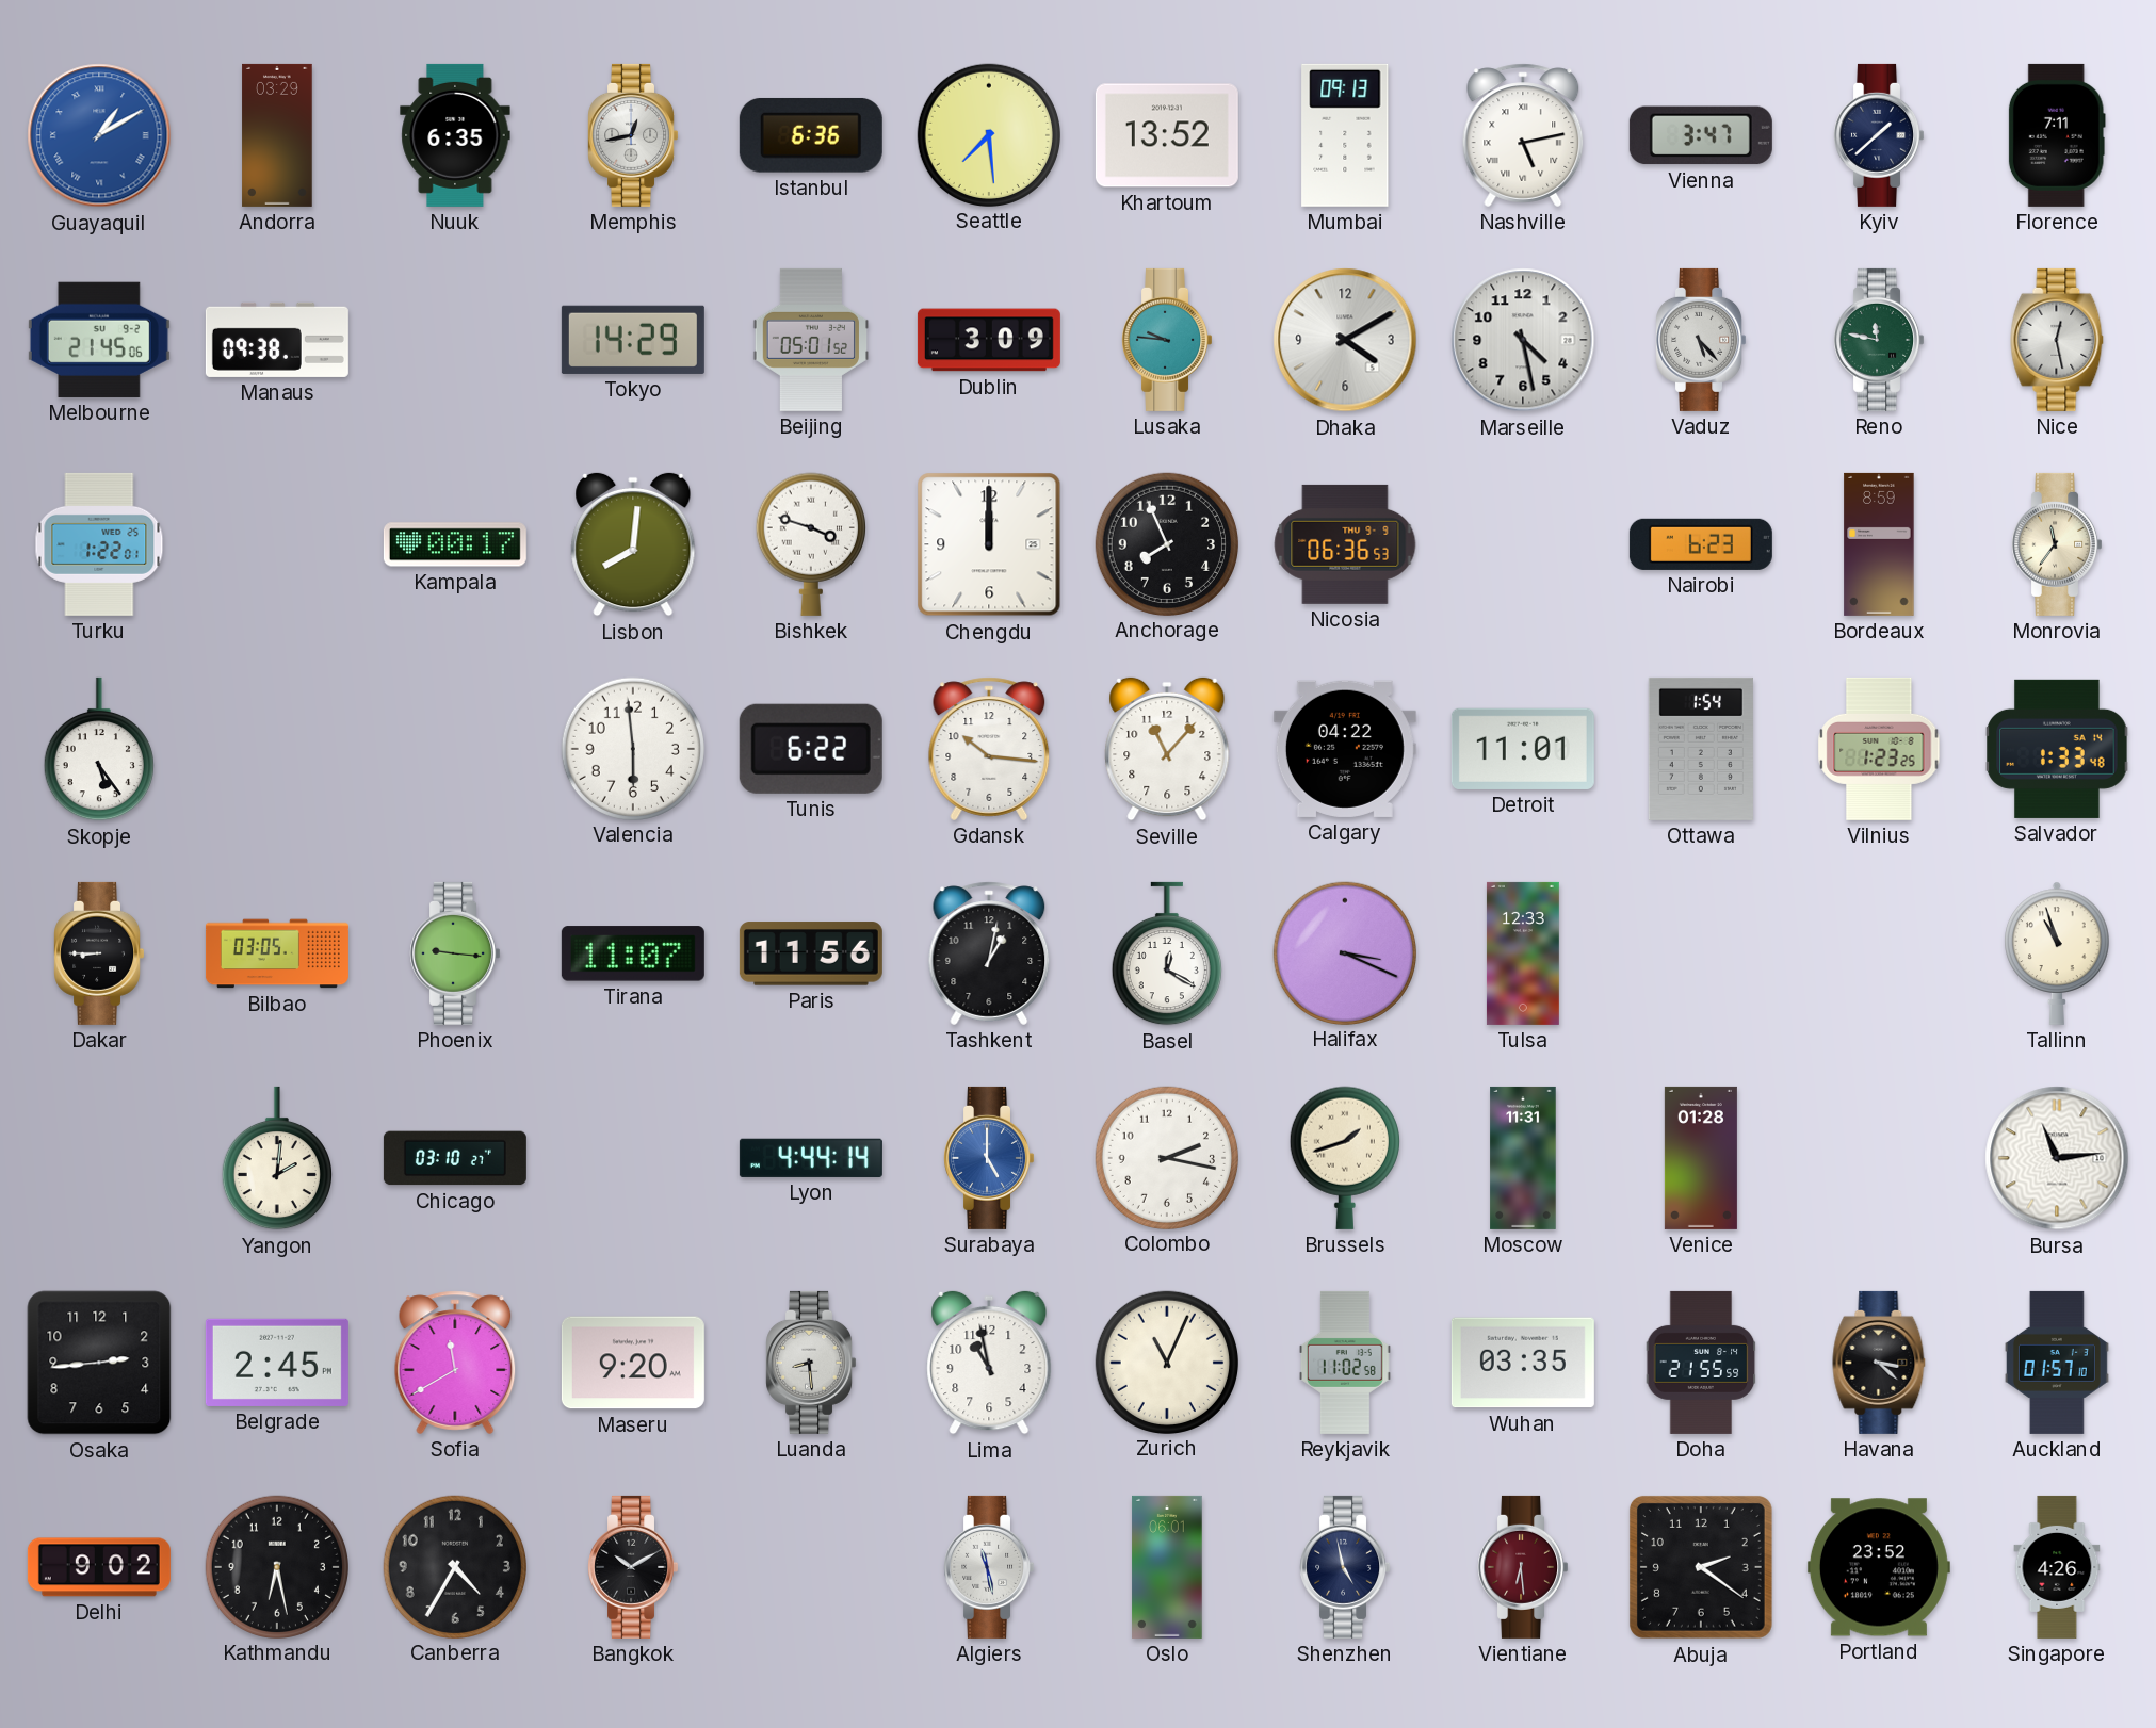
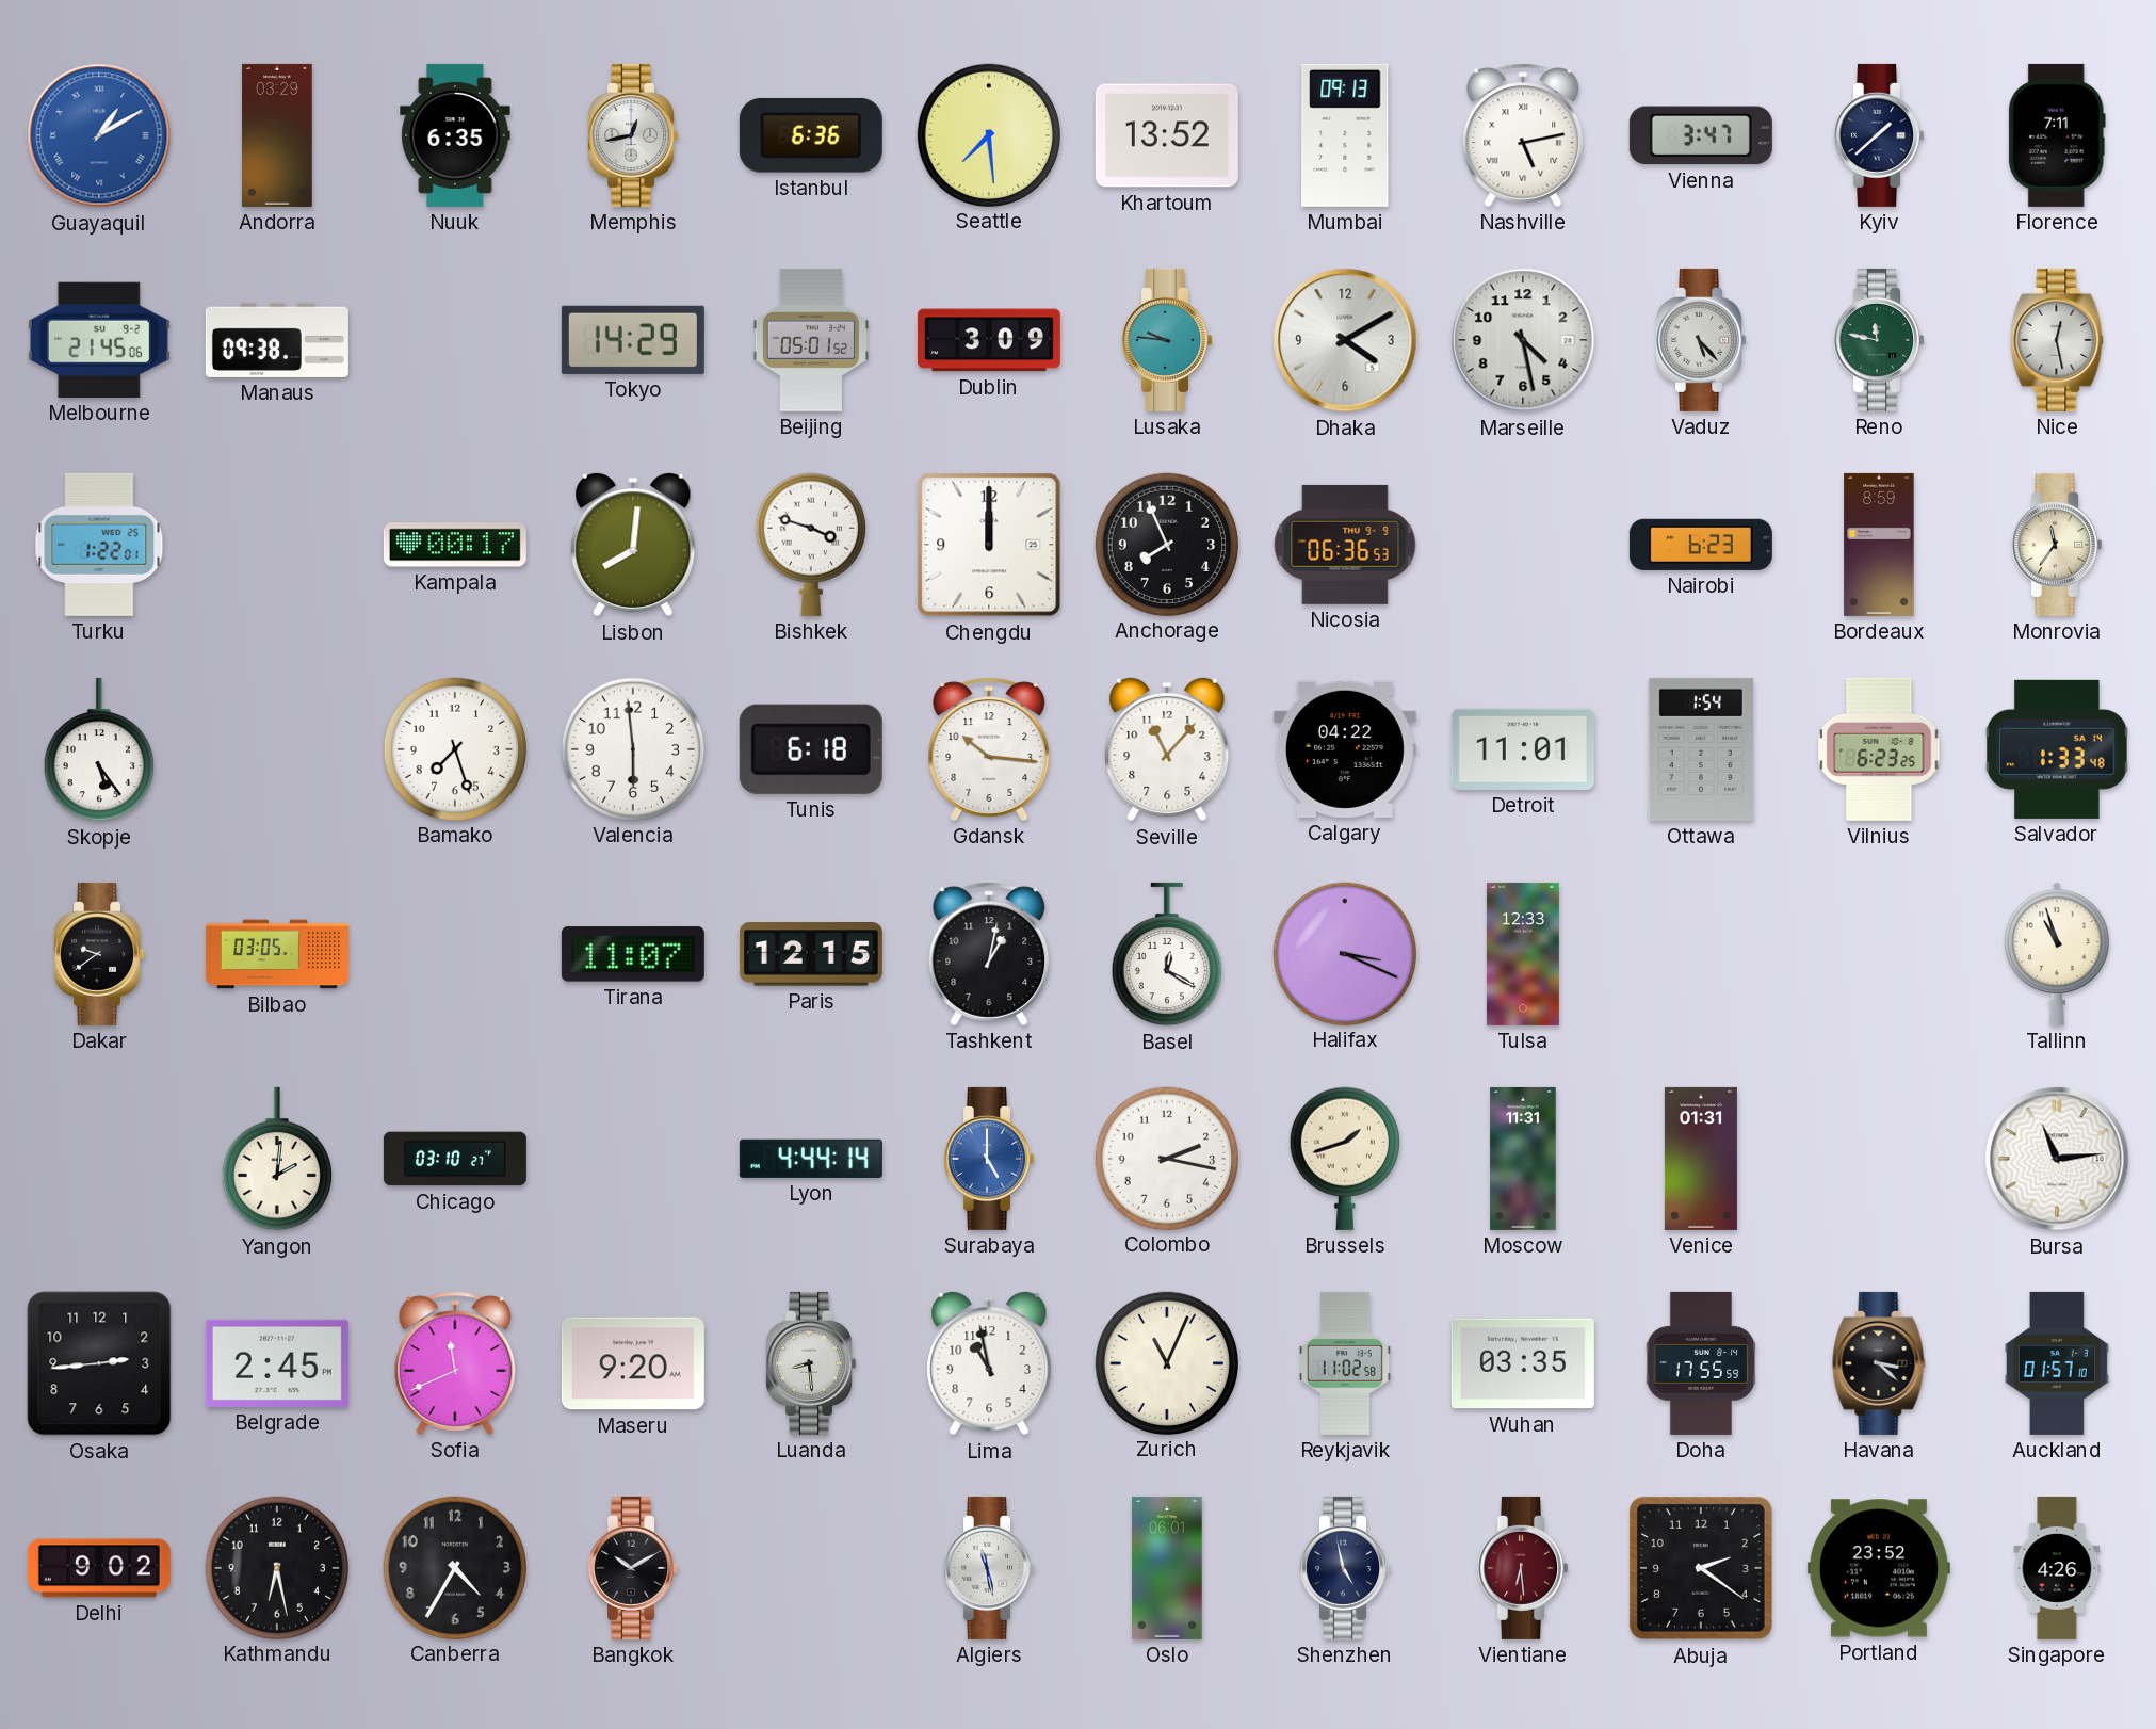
Bamako: none -> 7:27
Tunis: 6:22 -> 6:18
Vilnius: 1:23 -> 6:23
Dakar: 8:45 -> 9:39
Phoenix: 9:16 -> none
Paris: 11:56 -> 12:15
Venice: 01:28 -> 01:31
Sofia: 11:40 -> 11:41
Doha: 21:55 -> 17:55
